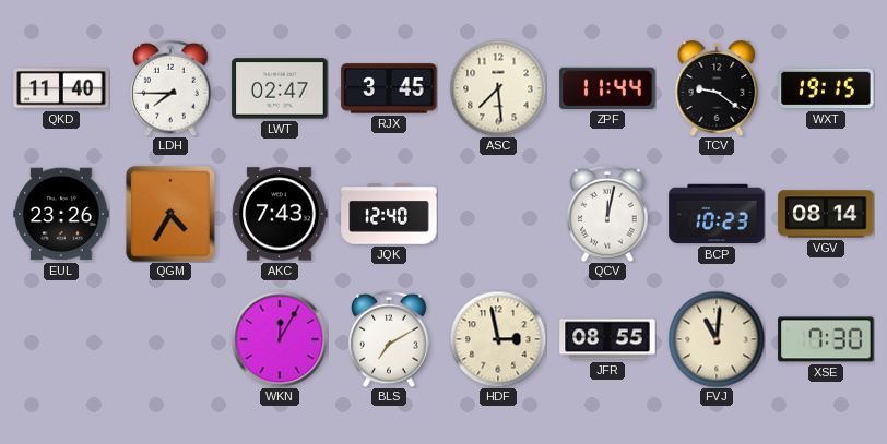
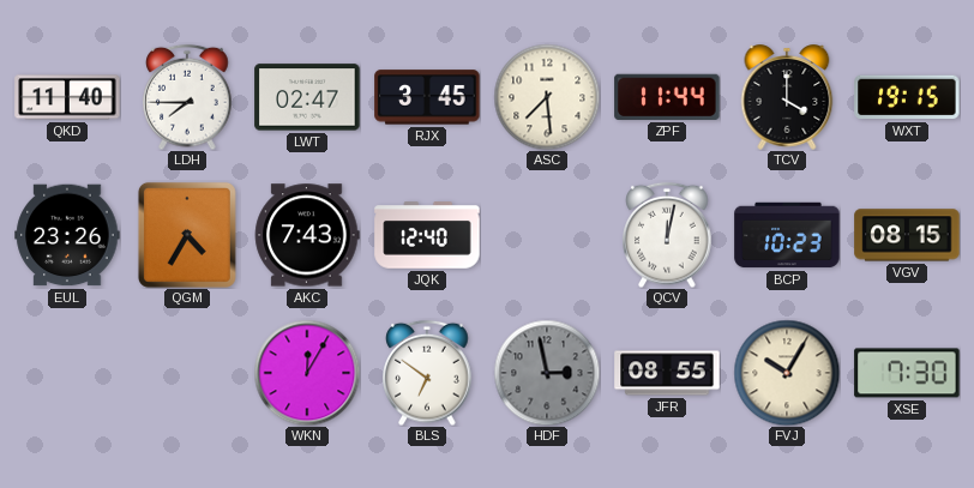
TCV: 9:21 -> 4:00
VGV: 08:14 -> 08:15
BLS: 7:10 -> 6:51
HDF dial: cream -> grey
FVJ: 11:01 -> 10:05
